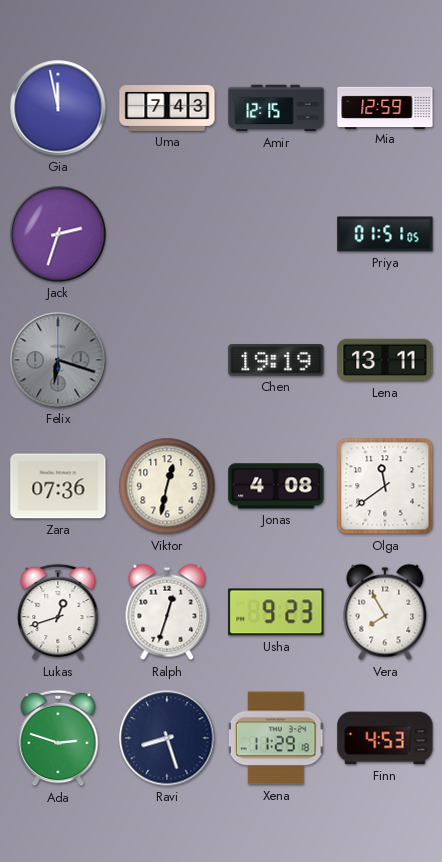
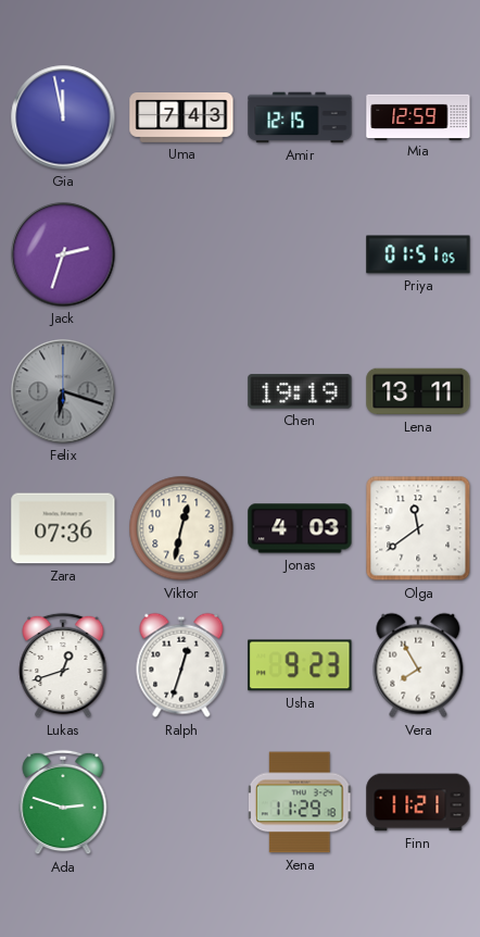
Jonas: 4:08 -> 4:03
Ravi: 8:27 -> none
Finn: 4:53 -> 11:21
